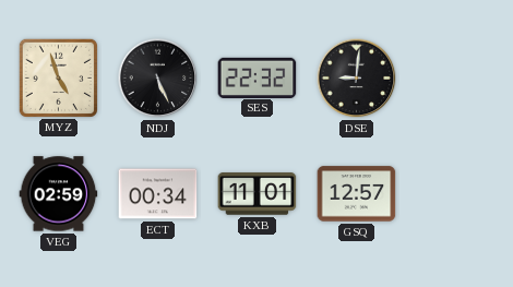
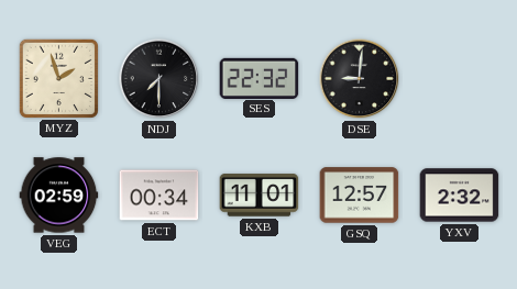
MYZ: 4:57 -> 1:57
NDJ: 5:26 -> 7:30
YXV: none -> 2:32
